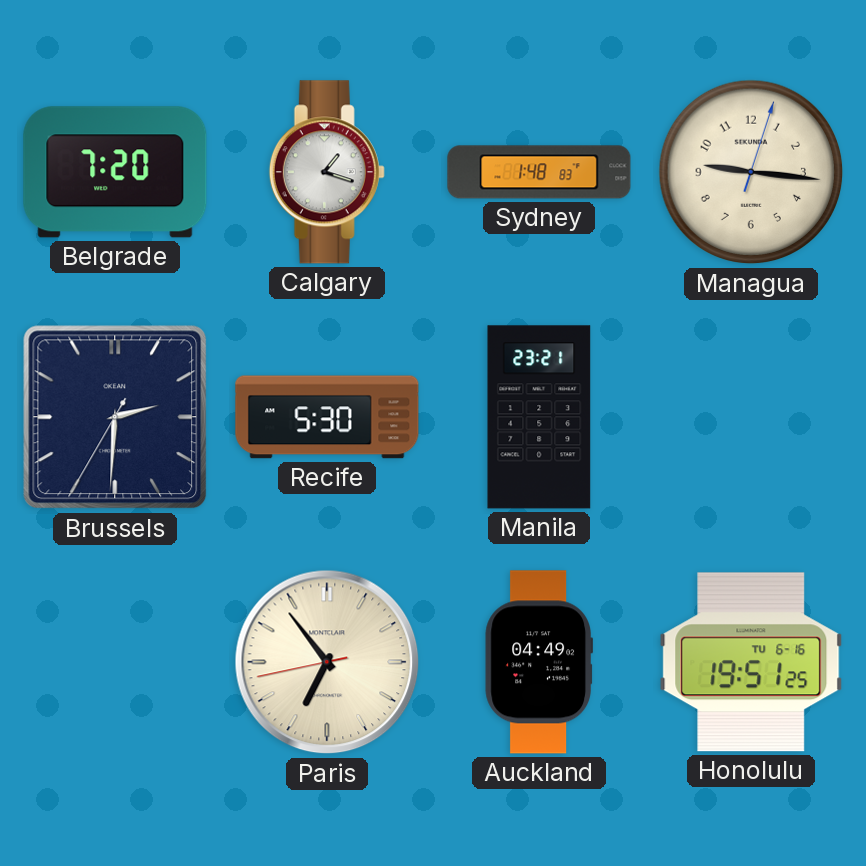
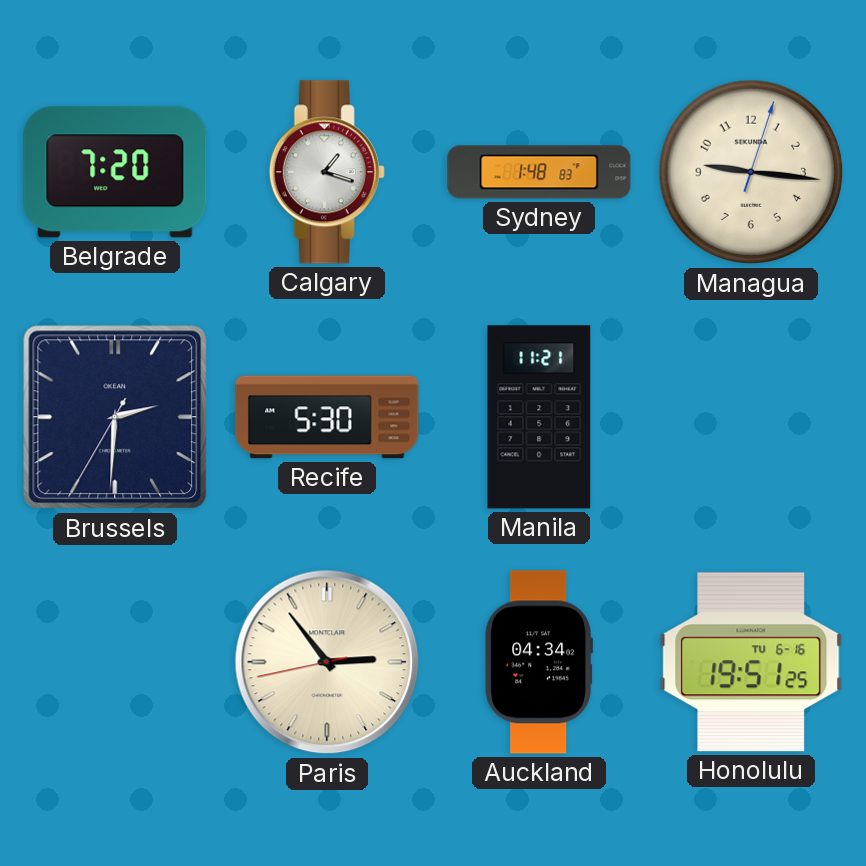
Manila: 23:21 -> 11:21
Paris: 6:53 -> 2:53
Auckland: 04:49 -> 04:34
